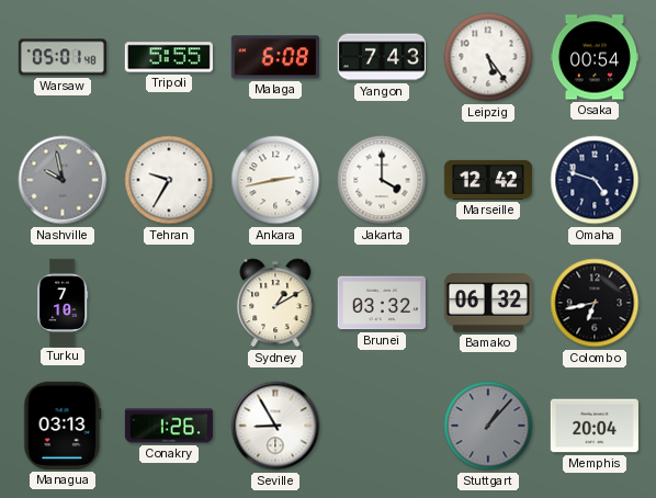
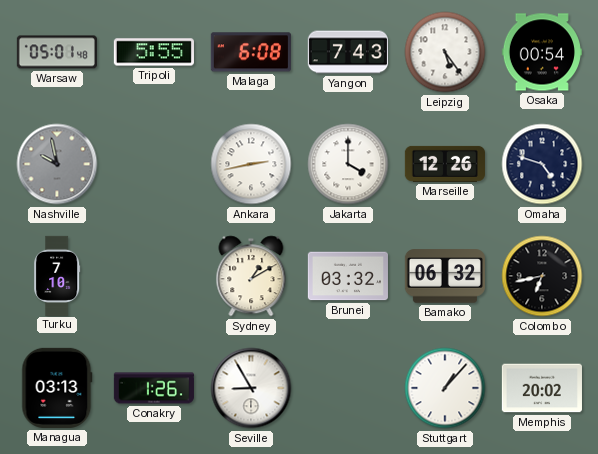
Tehran: 9:35 -> none
Marseille: 12:42 -> 12:26
Stuttgart dial: grey -> white
Memphis: 20:04 -> 20:02
